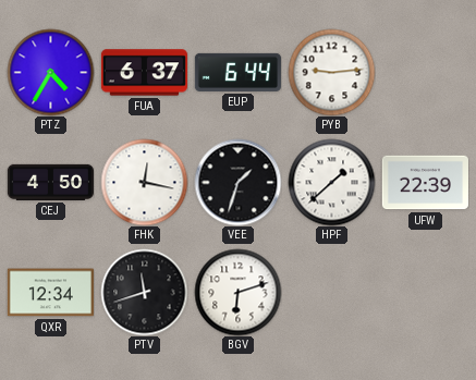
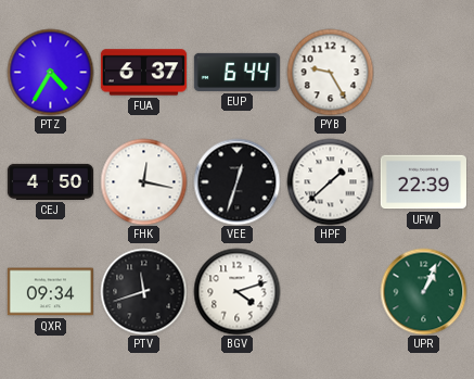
PYB: 9:14 -> 9:25
VEE: 1:33 -> 12:33
QXR: 12:34 -> 09:34
BGV: 6:12 -> 4:12
UPR: none -> 1:04
